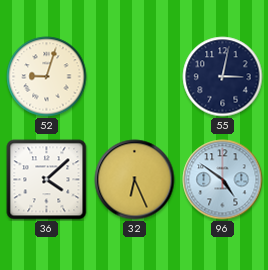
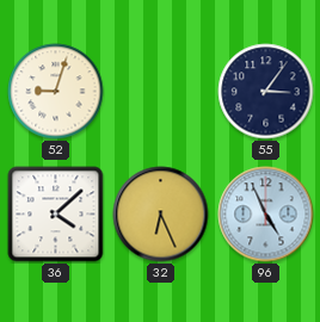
55: 3:02 -> 3:06
96: 4:51 -> 4:56
